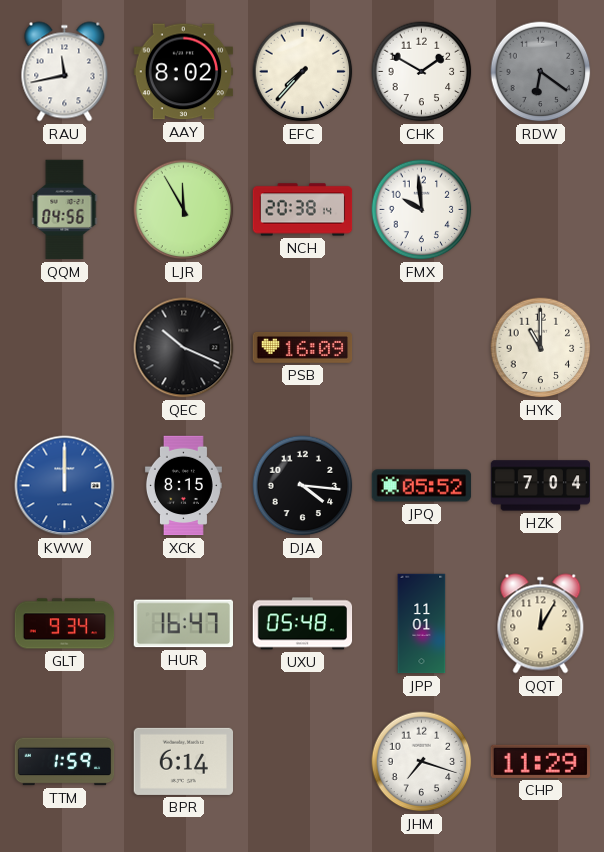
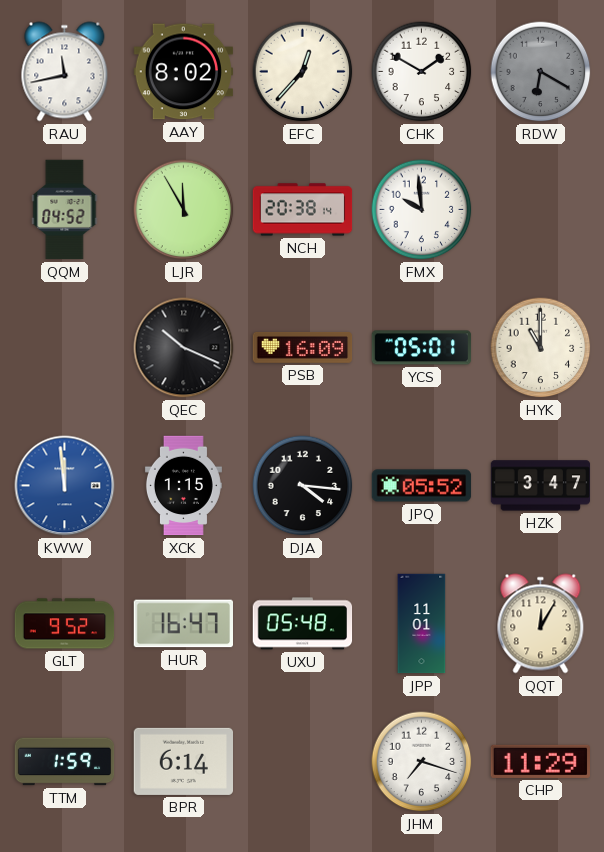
EFC: 7:37 -> 12:37
RDW: 6:21 -> 6:20
QQM: 04:56 -> 04:52
YCS: none -> 05:01
KWW: 12:00 -> 11:59
XCK: 8:15 -> 1:15
HZK: 7:04 -> 3:47
GLT: 9:34 -> 9:52
